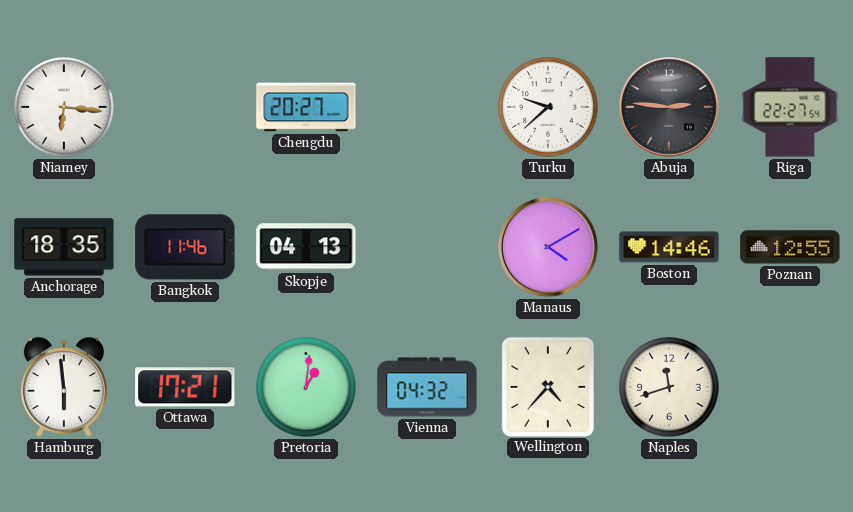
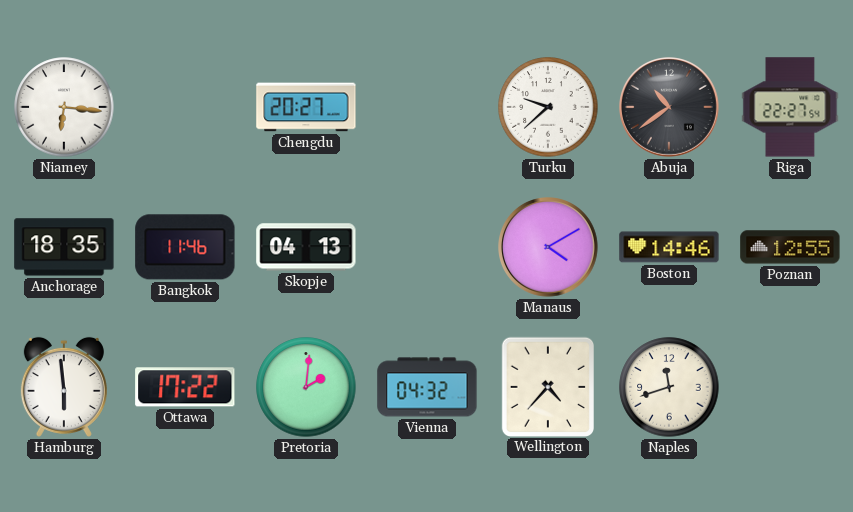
Abuja: 2:46 -> 10:39
Ottawa: 17:21 -> 17:22
Pretoria: 1:01 -> 2:01
